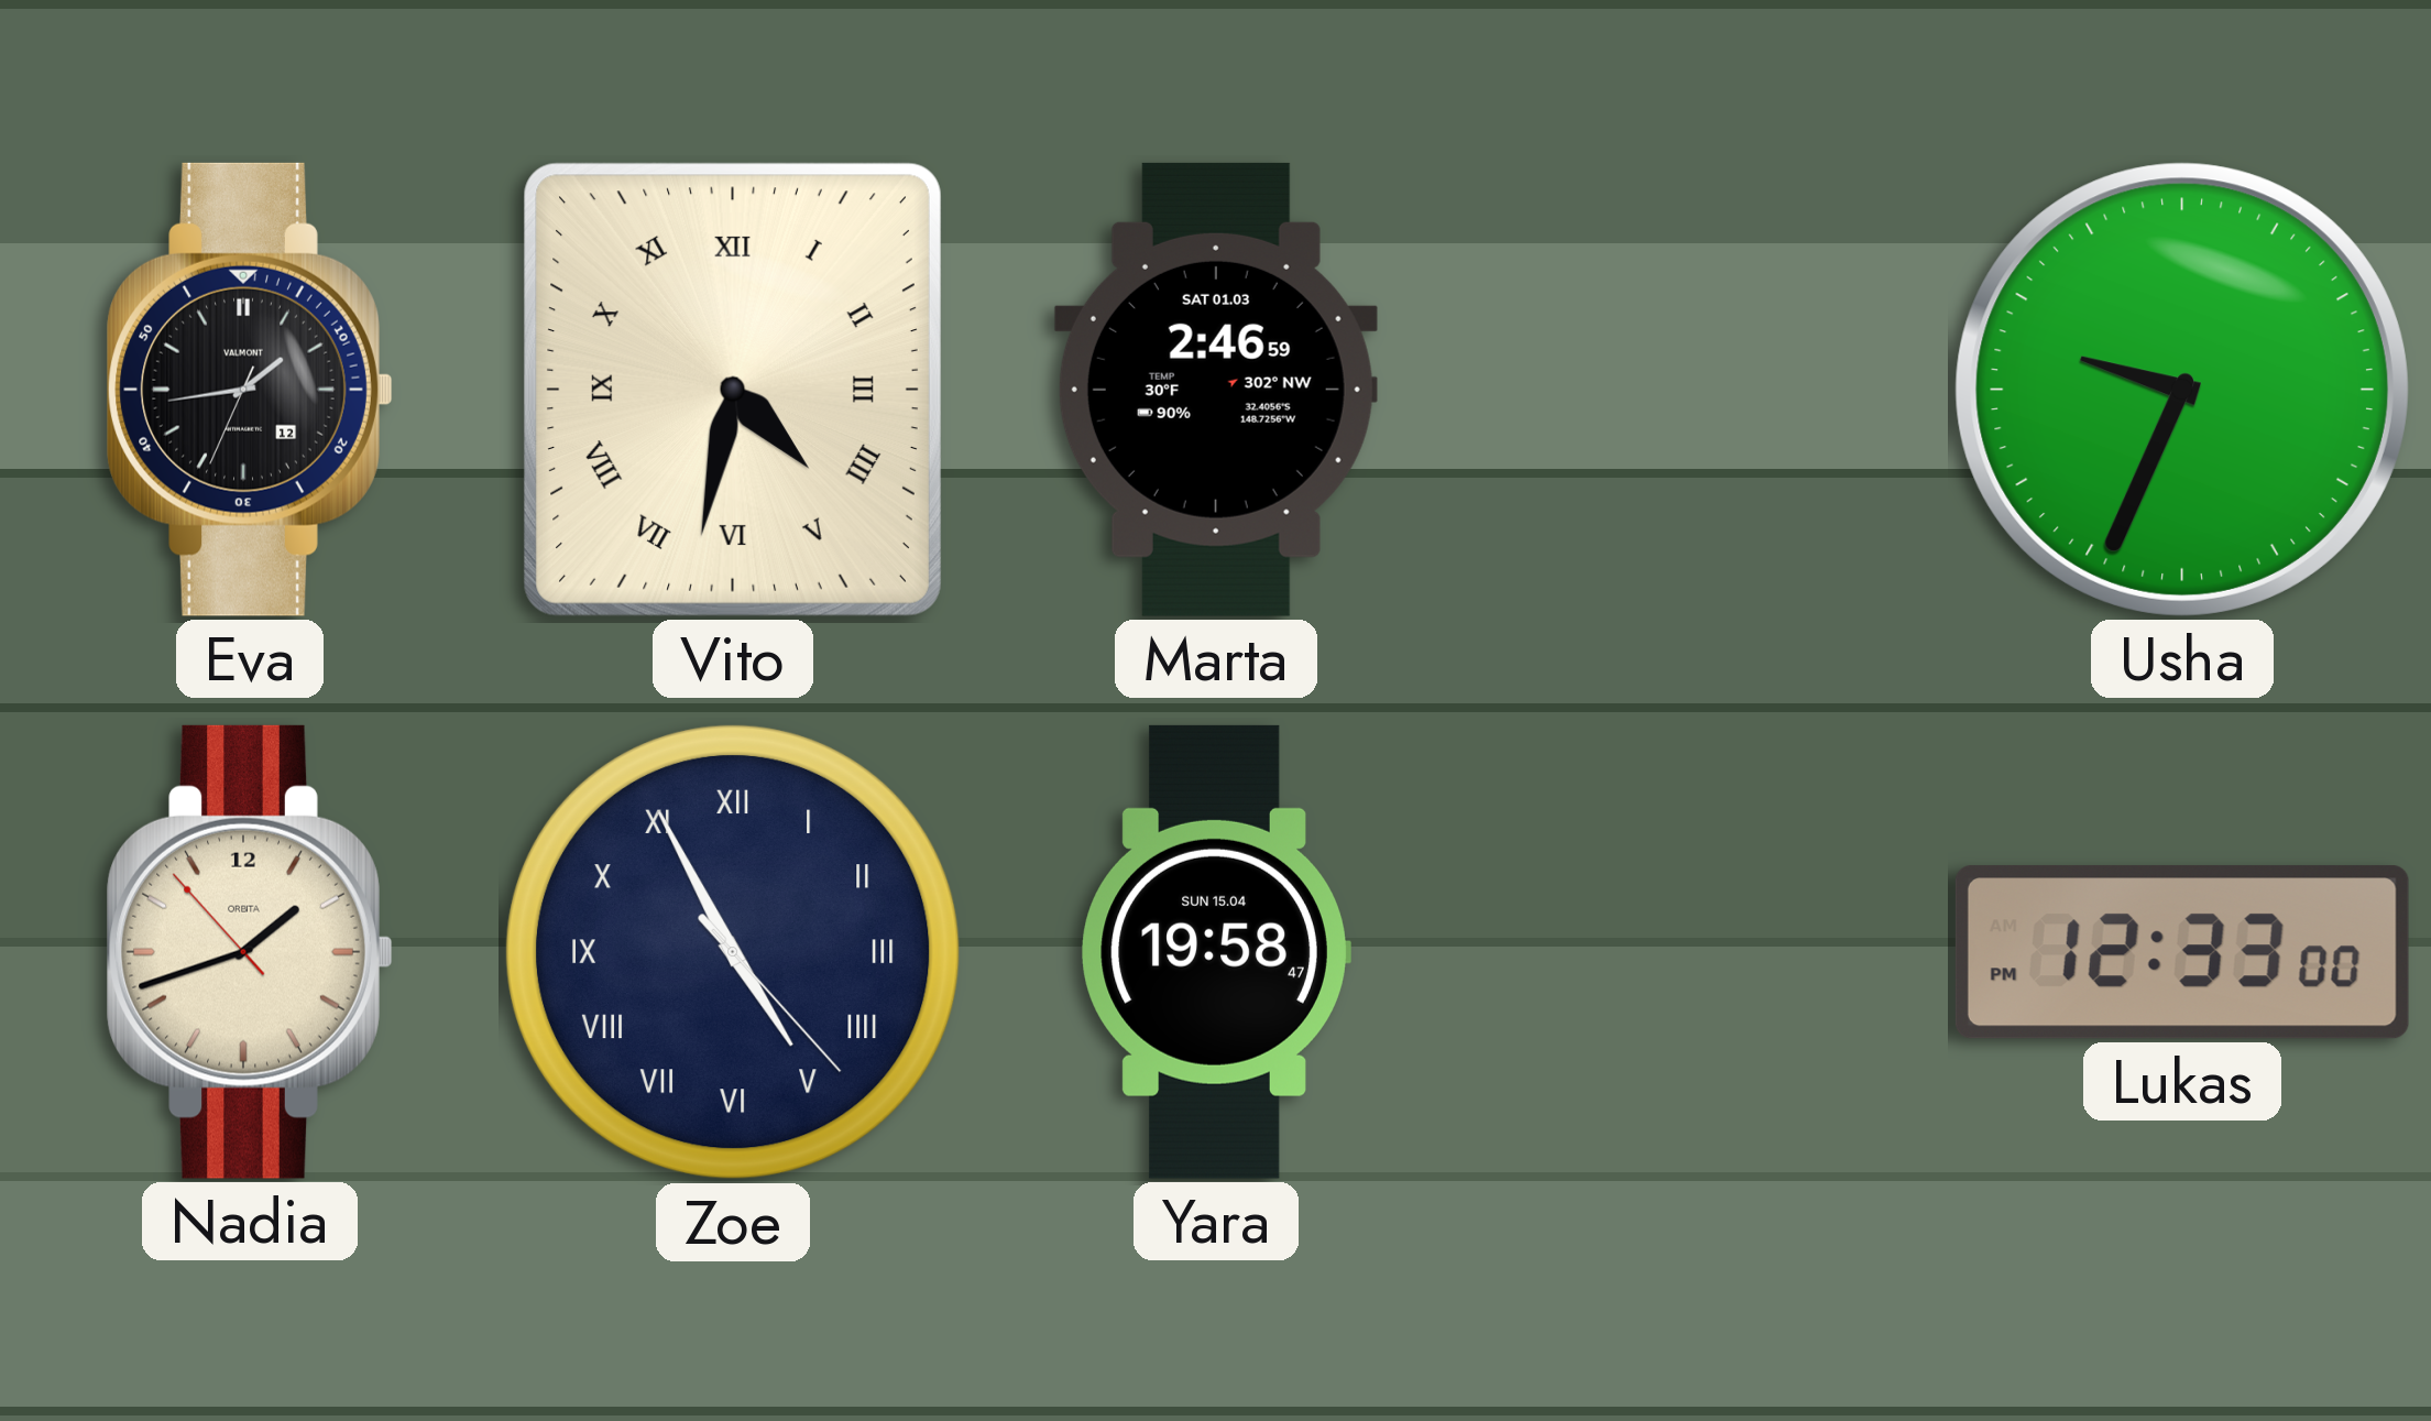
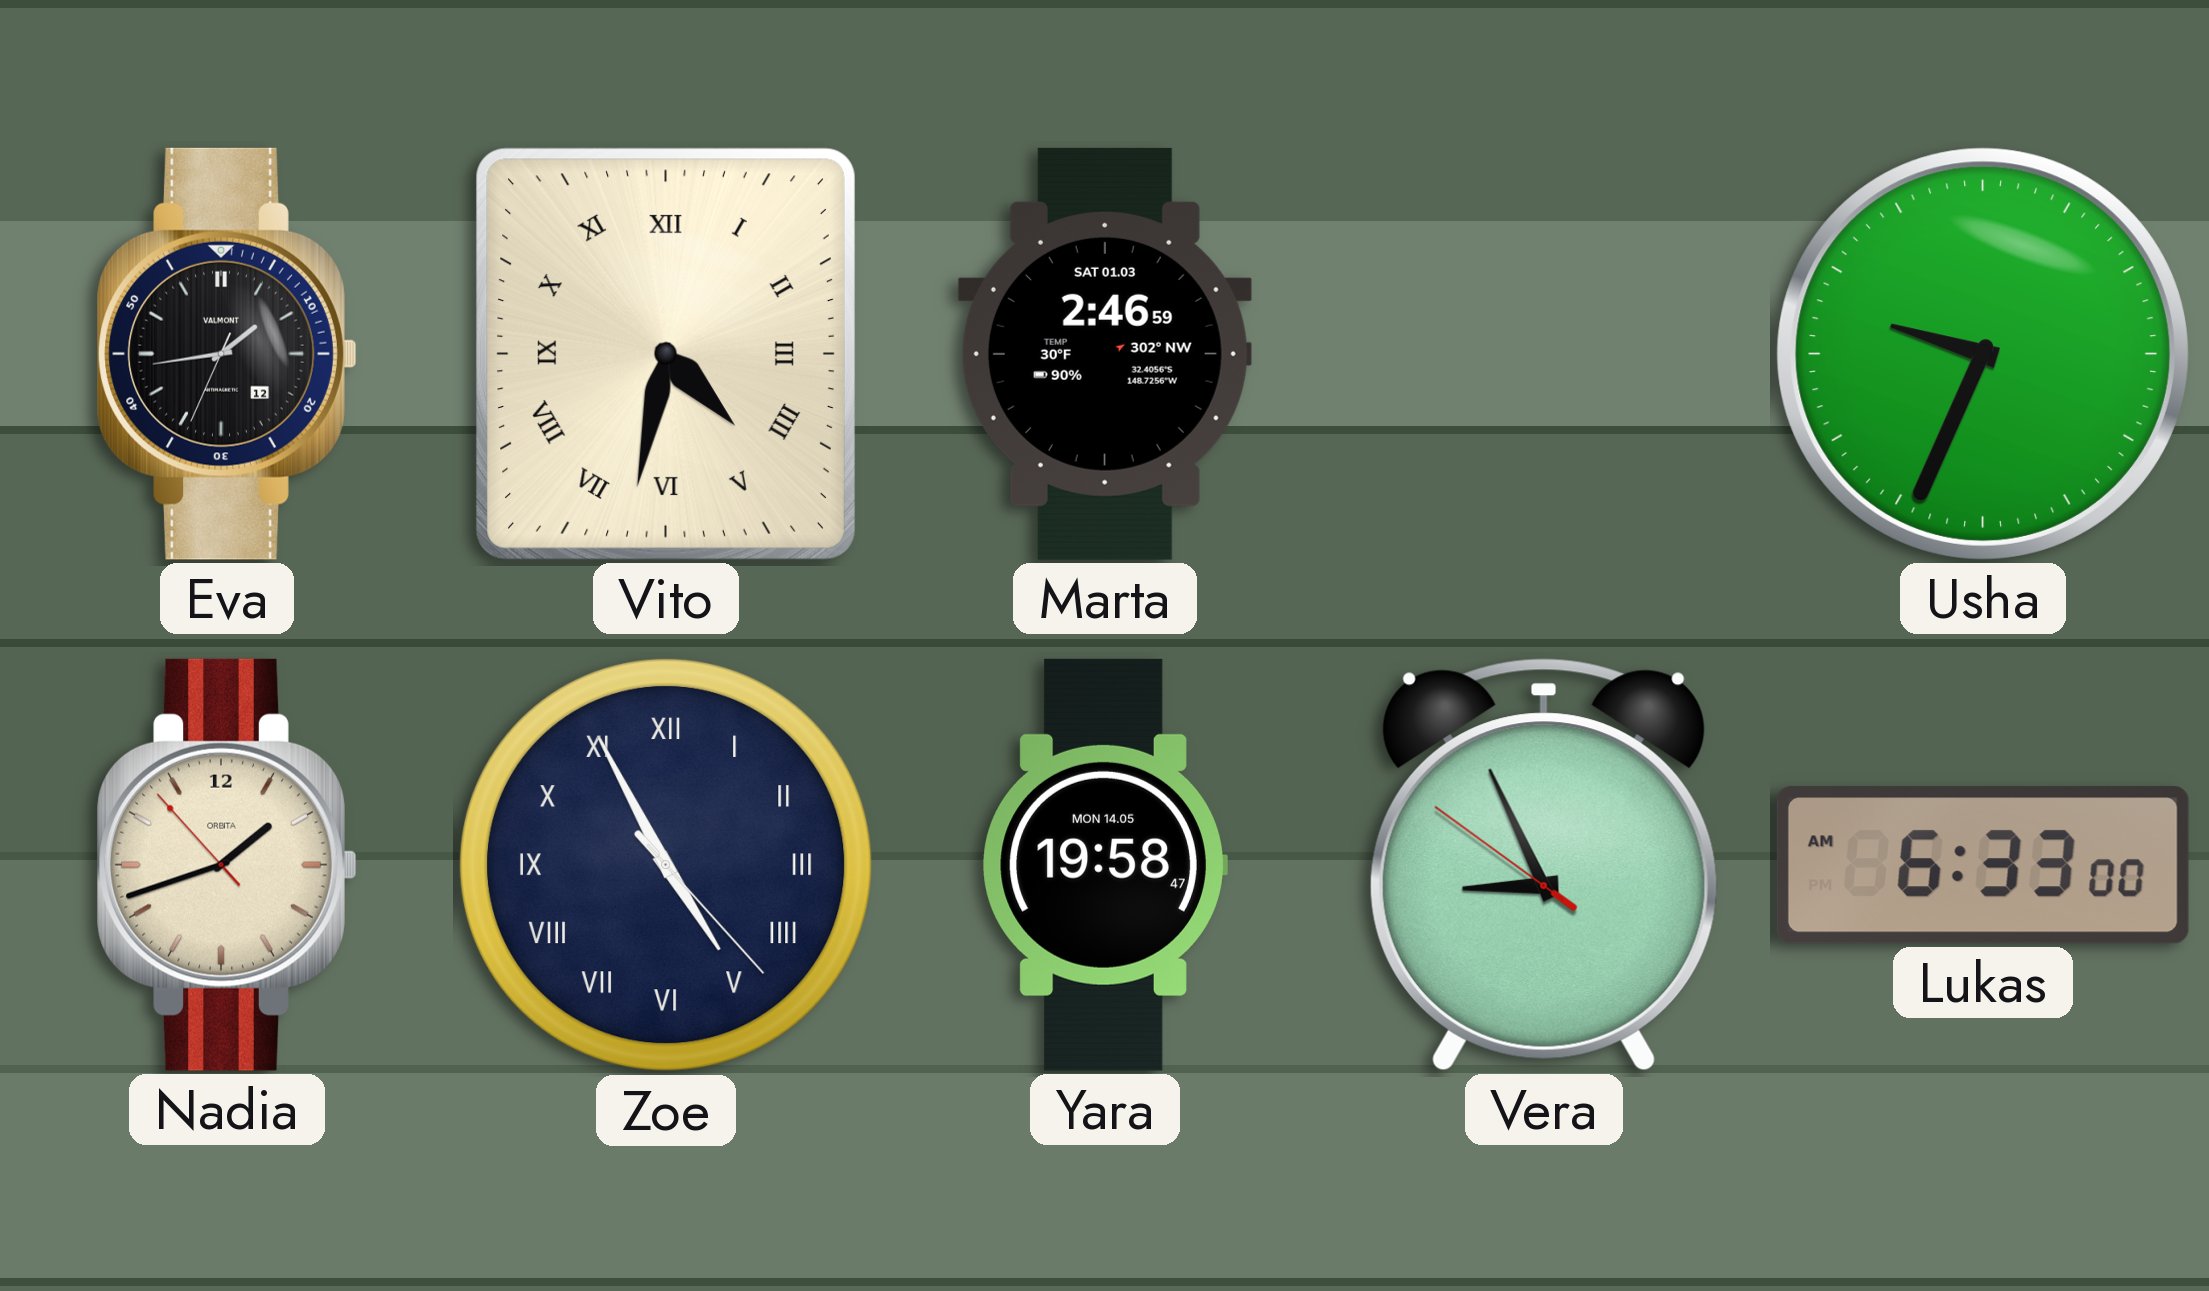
Yara date: SUN 15.04 -> MON 14.05
Vera: none -> 8:55
Lukas: 12:33 -> 6:33
